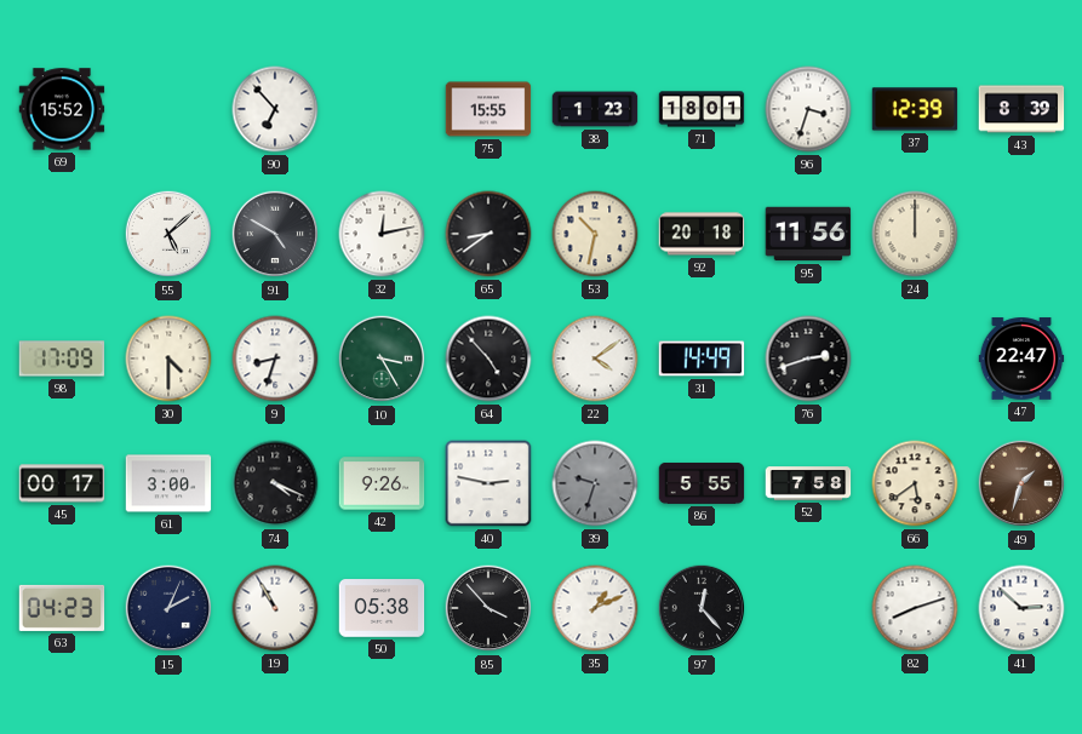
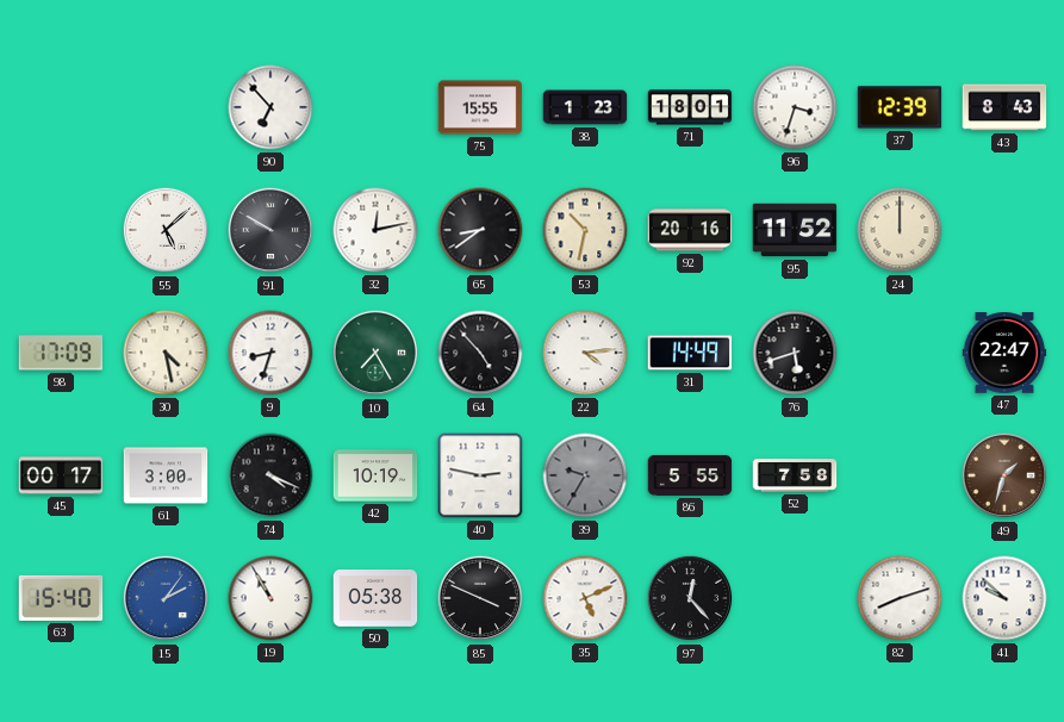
69: 15:52 -> none
43: 8:39 -> 8:43
91: 4:50 -> 9:50
92: 20:18 -> 20:16
95: 11:56 -> 11:52
30: 4:30 -> 4:28
10: 3:25 -> 7:25
22: 4:09 -> 4:14
76: 2:42 -> 5:42
42: 9:26 -> 10:19
39: 9:33 -> 9:35
66: 5:39 -> none
63: 04:23 -> 15:40
15: 2:04 -> 2:06
15 dial: navy -> blue
85: 3:53 -> 3:49
35: 1:11 -> 5:11
41: 2:52 -> 9:52
